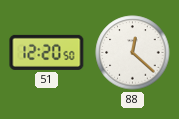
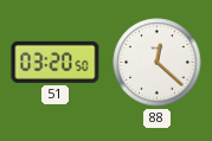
51: 12:20 -> 03:20
